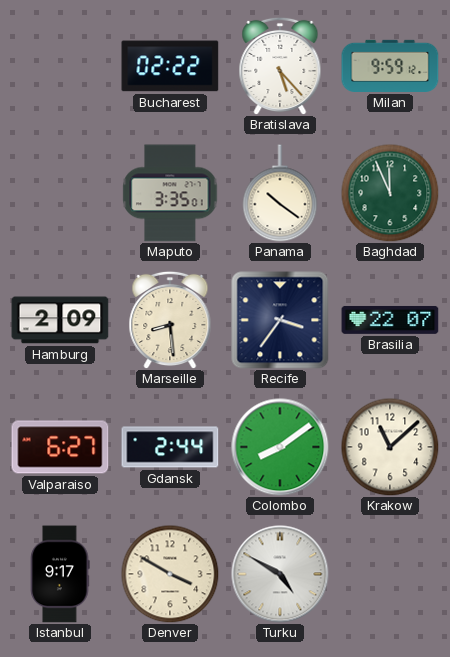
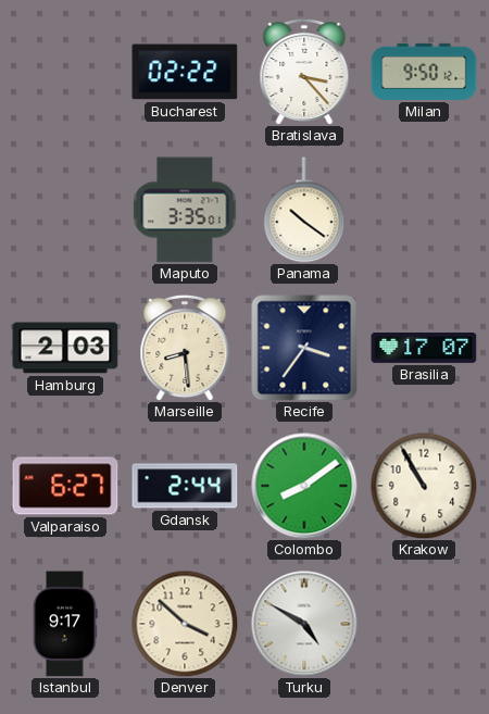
Bratislava: 5:23 -> 3:23
Milan: 9:59 -> 9:50
Baghdad: 11:56 -> none
Hamburg: 2:09 -> 2:03
Brasilia: 22:07 -> 17:07
Krakow: 11:08 -> 10:55
Denver: 3:50 -> 3:52
